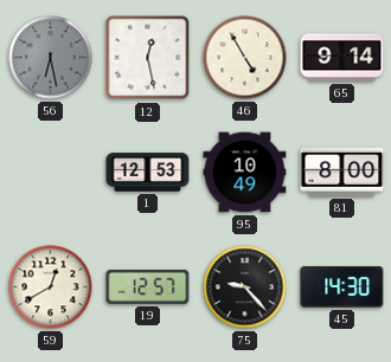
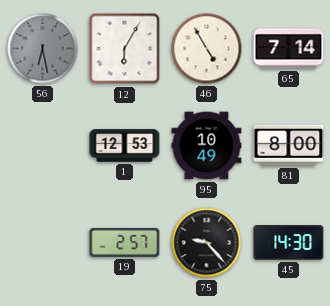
12: 12:28 -> 6:05
65: 9:14 -> 7:14
59: 12:40 -> none
19: 12:57 -> 2:57
